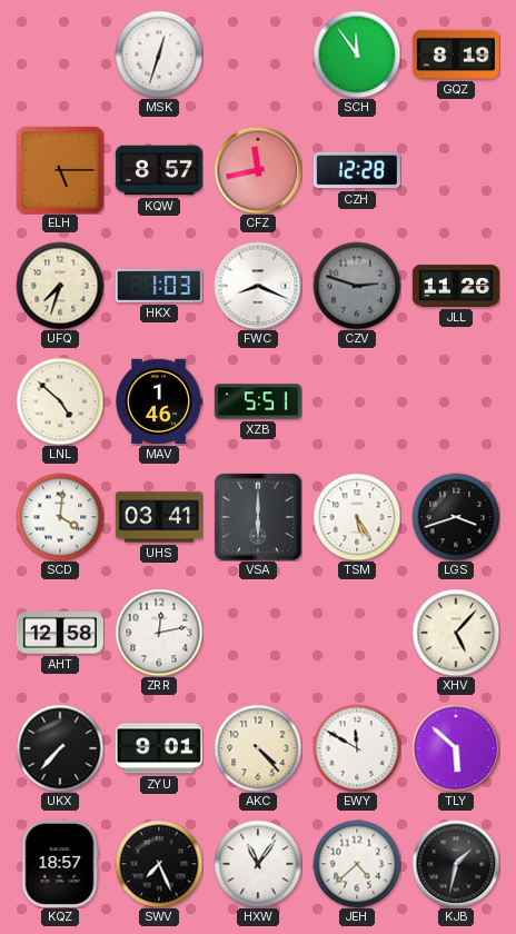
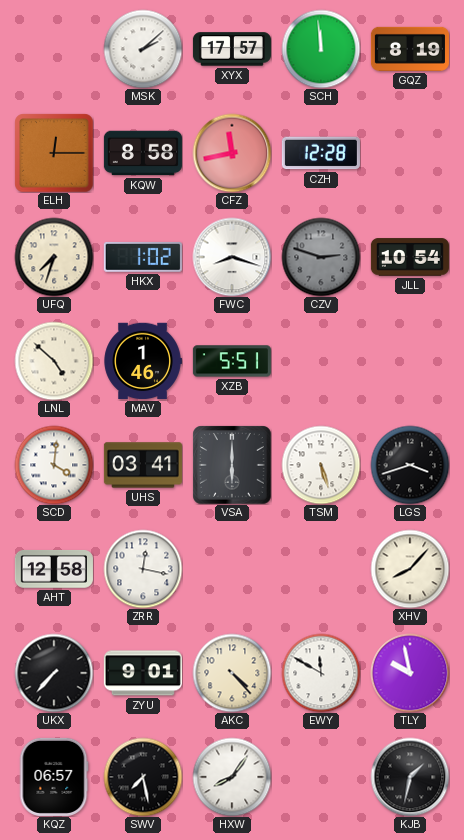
MSK: 12:33 -> 2:08
XYX: none -> 17:57
SCH: 11:54 -> 11:59
ELH: 5:15 -> 12:15
KQW: 8:57 -> 8:58
HKX: 1:03 -> 1:02
FWC: 8:19 -> 8:18
JLL: 11:26 -> 10:54
TSM: 5:25 -> 5:27
ZRR: 12:13 -> 12:17
XHV: 5:07 -> 8:07
TLY: 5:52 -> 9:58
KQZ: 18:57 -> 06:57
SWV: 7:26 -> 7:28
HXW: 11:06 -> 8:06
JEH: 4:38 -> none
